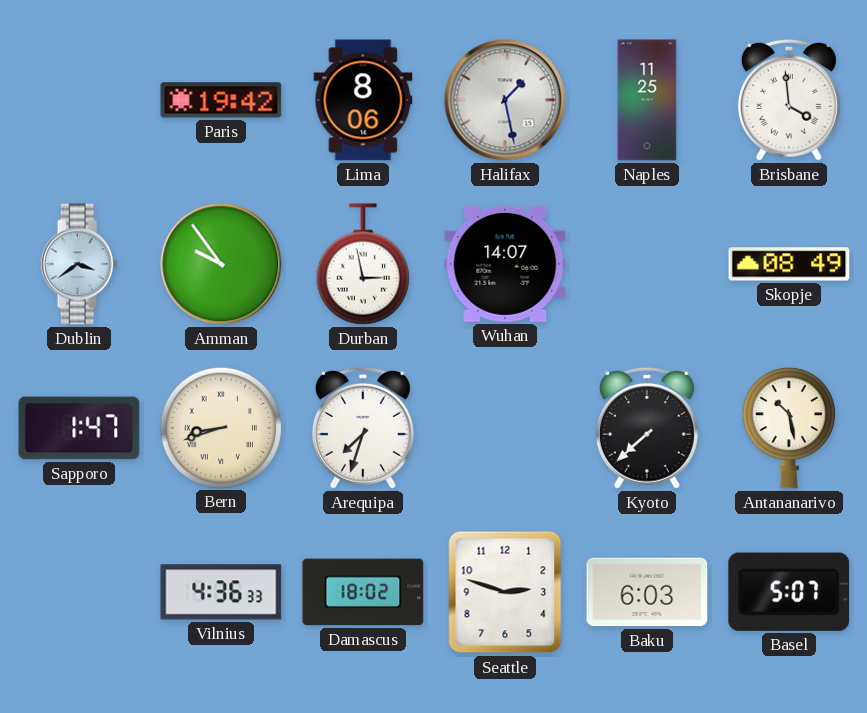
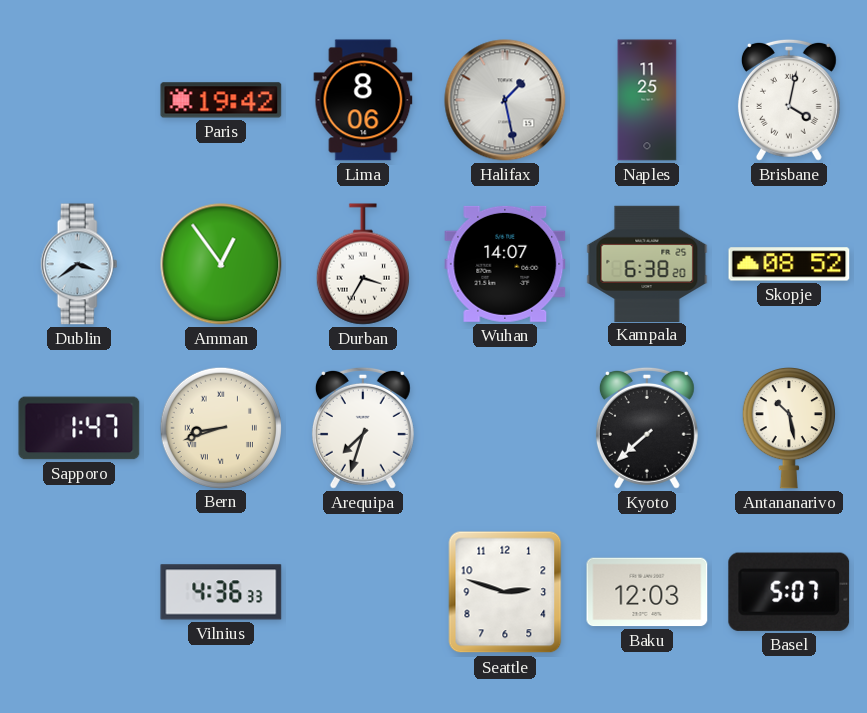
Brisbane: 3:59 -> 4:02
Amman: 9:54 -> 12:54
Durban: 2:58 -> 3:35
Kampala: none -> 6:38
Skopje: 08:49 -> 08:52
Damascus: 18:02 -> none
Baku: 6:03 -> 12:03
